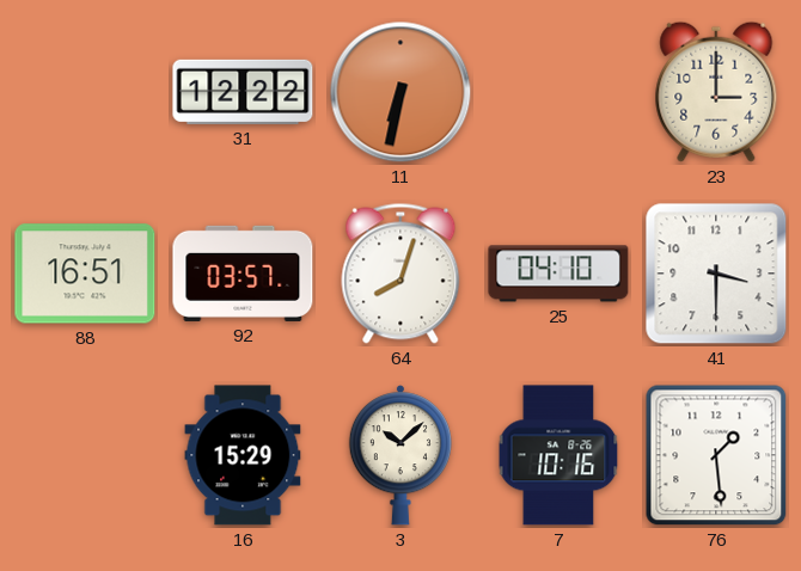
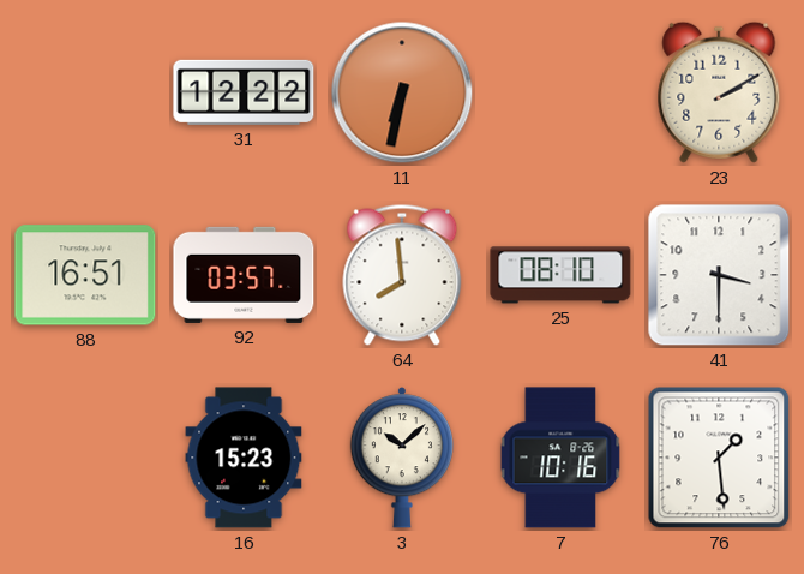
23: 3:00 -> 2:10
64: 8:03 -> 7:59
25: 04:10 -> 08:10
16: 15:29 -> 15:23
